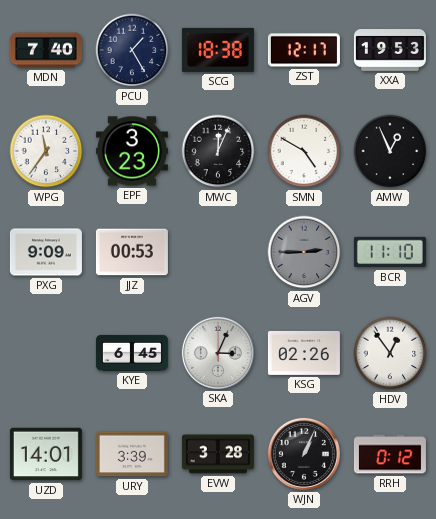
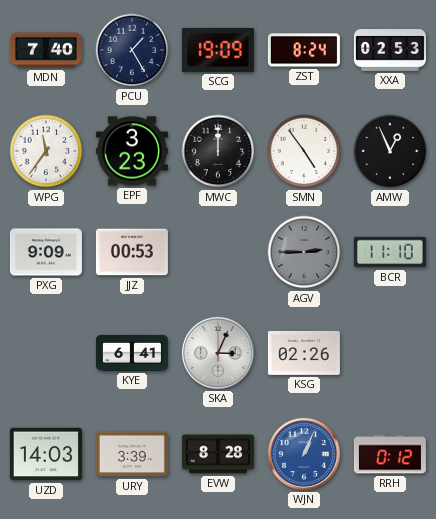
SCG: 18:38 -> 19:09
ZST: 12:17 -> 8:24
XXA: 19:53 -> 02:53
MWC: 12:04 -> 12:00
SMN: 4:50 -> 4:54
KYE: 6:45 -> 6:41
HDV: 12:54 -> none
UZD: 14:01 -> 14:03
EVW: 3:28 -> 8:28
WJN dial: black -> blue
